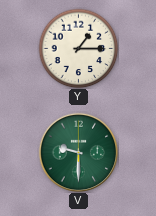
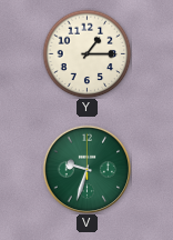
V: 9:30 -> 9:33
